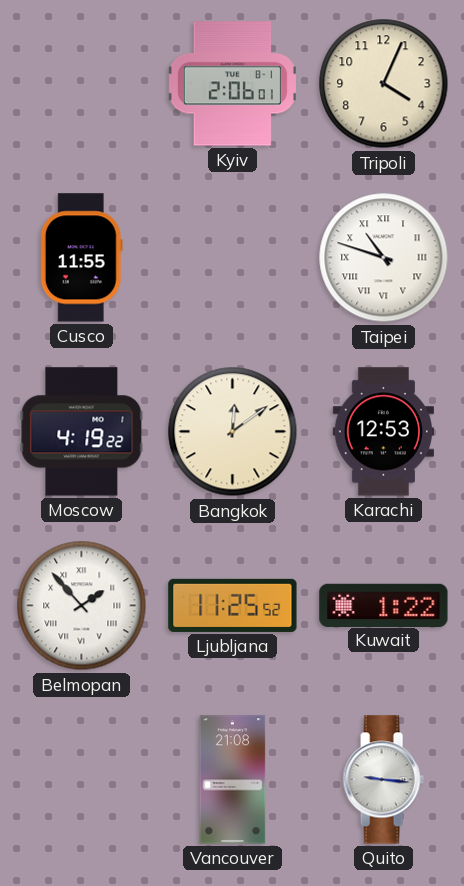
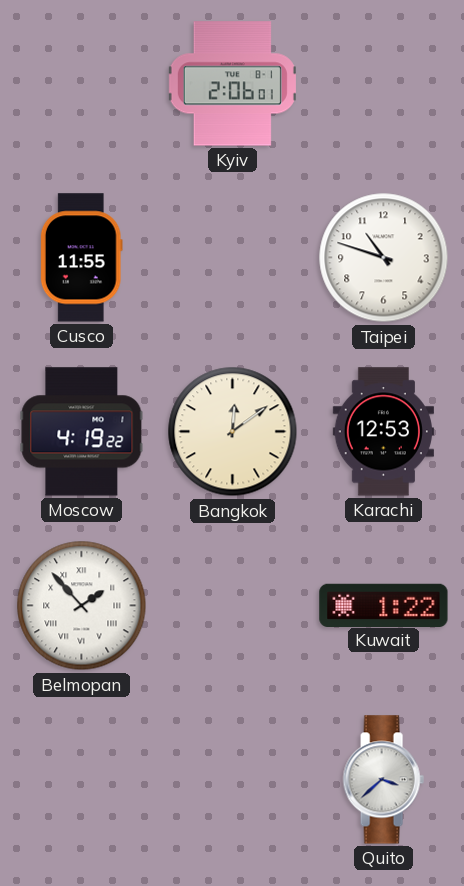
Tripoli: 4:04 -> none
Taipei numerals: Roman -> Arabic
Ljubljana: 11:25 -> none
Vancouver: 21:08 -> none
Quito: 9:16 -> 3:38
